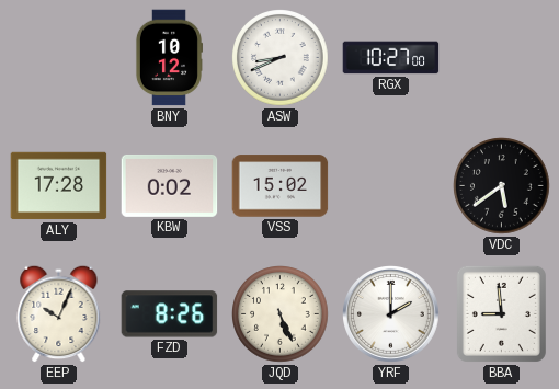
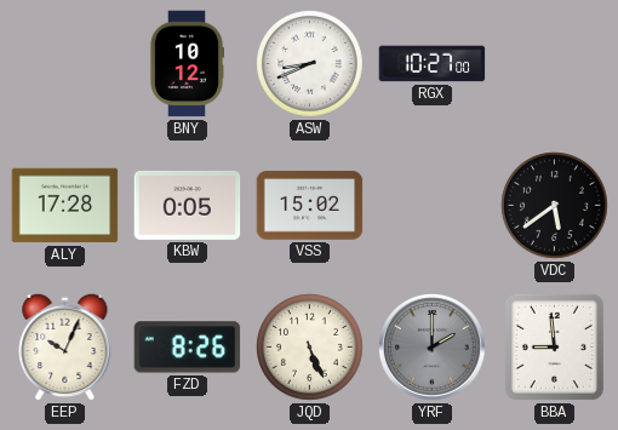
KBW: 0:02 -> 0:05
YRF dial: white -> grey
